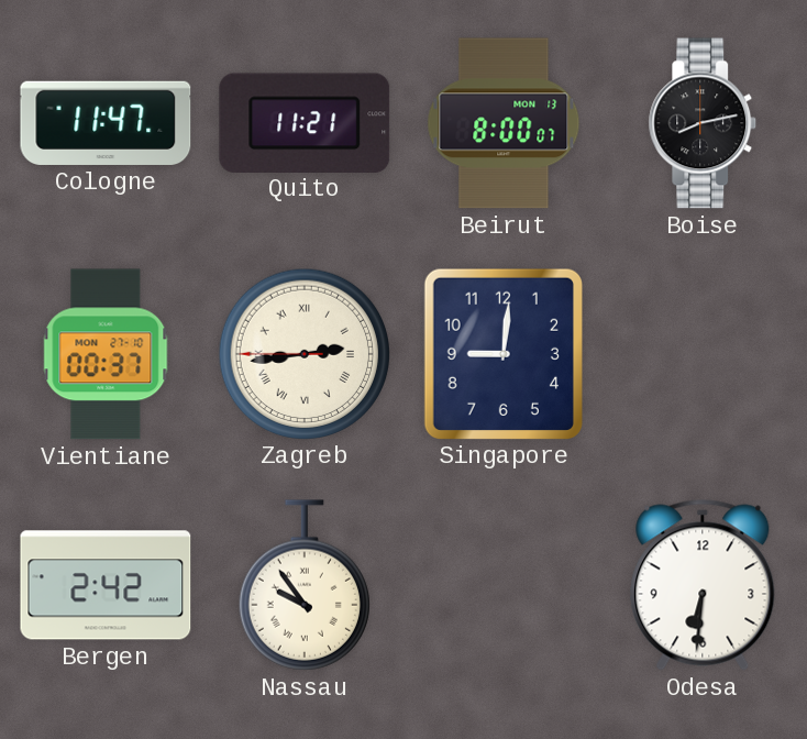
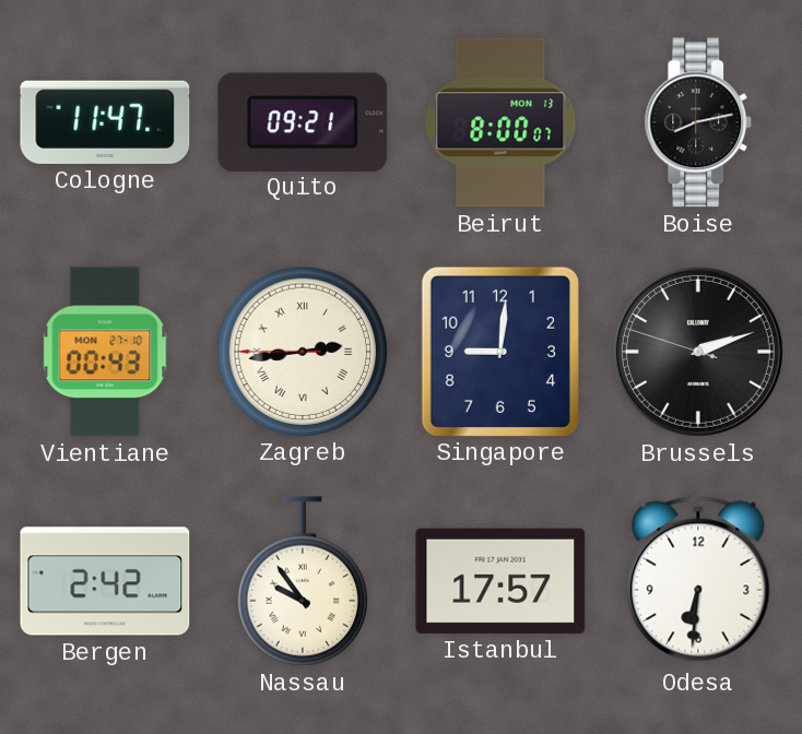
Quito: 11:21 -> 09:21
Vientiane: 00:37 -> 00:43
Brussels: none -> 2:11
Istanbul: none -> 17:57
